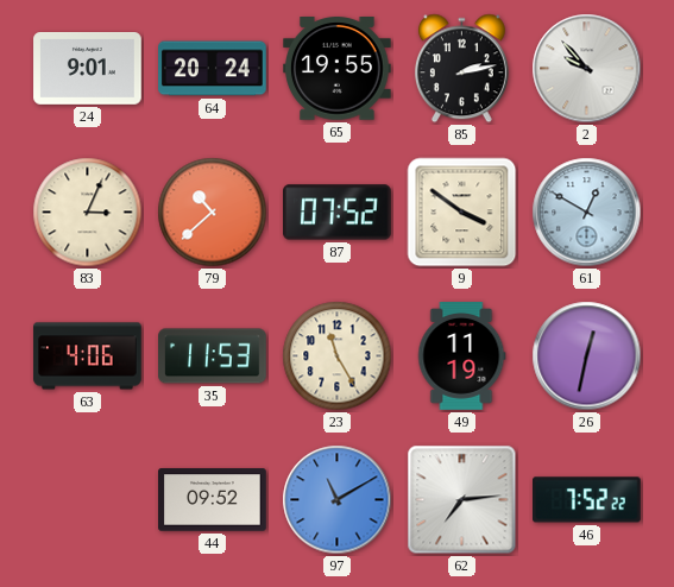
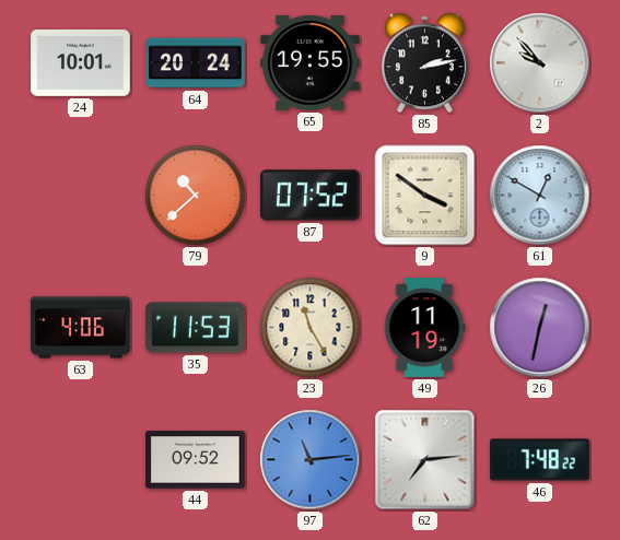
24: 9:01 -> 10:01
83: 3:04 -> none
97: 11:10 -> 11:14
46: 7:52 -> 7:48
